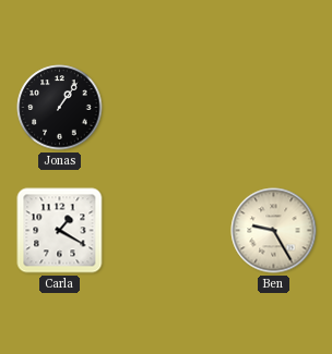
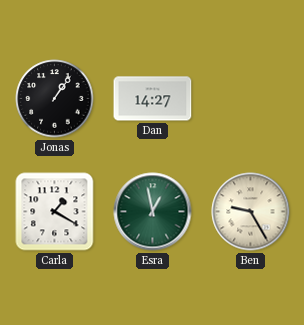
Dan: none -> 14:27
Esra: none -> 12:58
